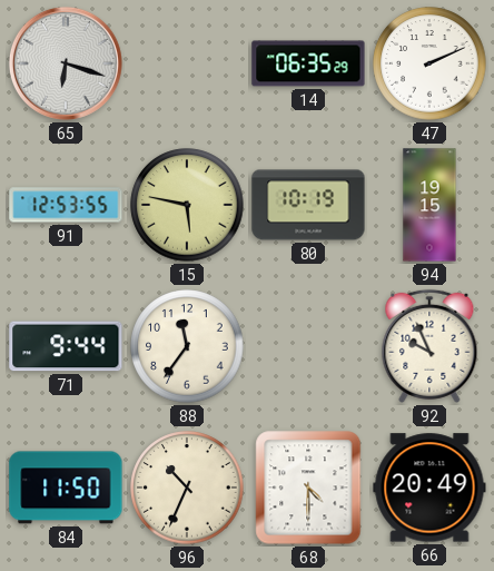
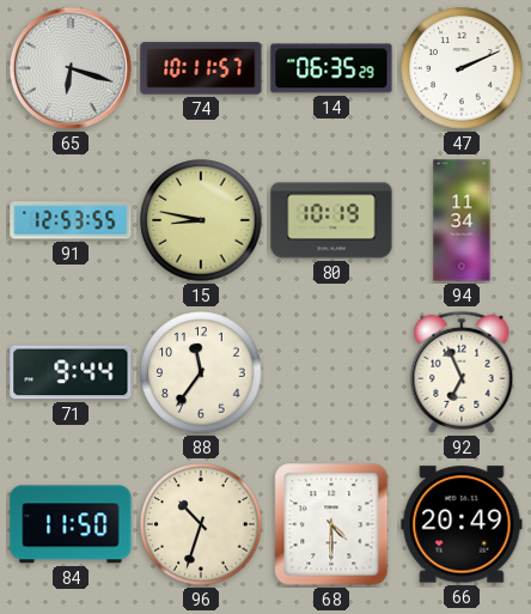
74: none -> 10:11
15: 5:47 -> 8:47
94: 19:15 -> 11:34
92: 9:56 -> 6:56
96: 10:34 -> 10:33
